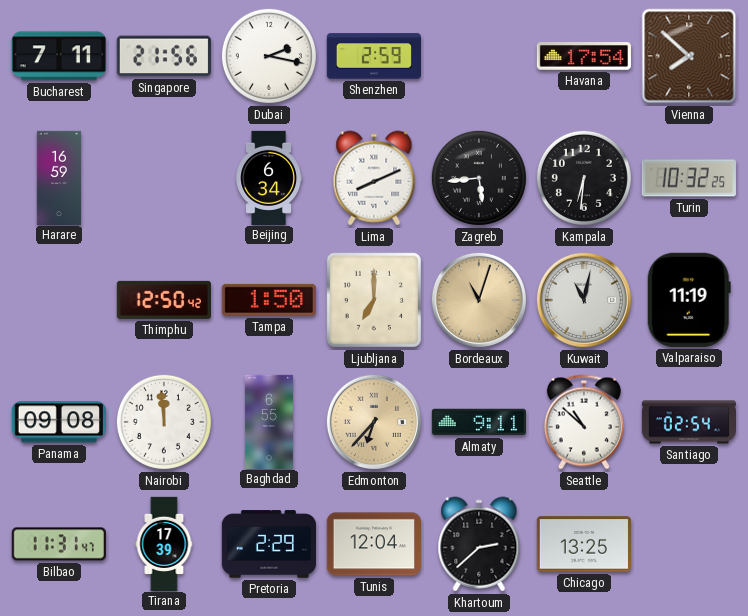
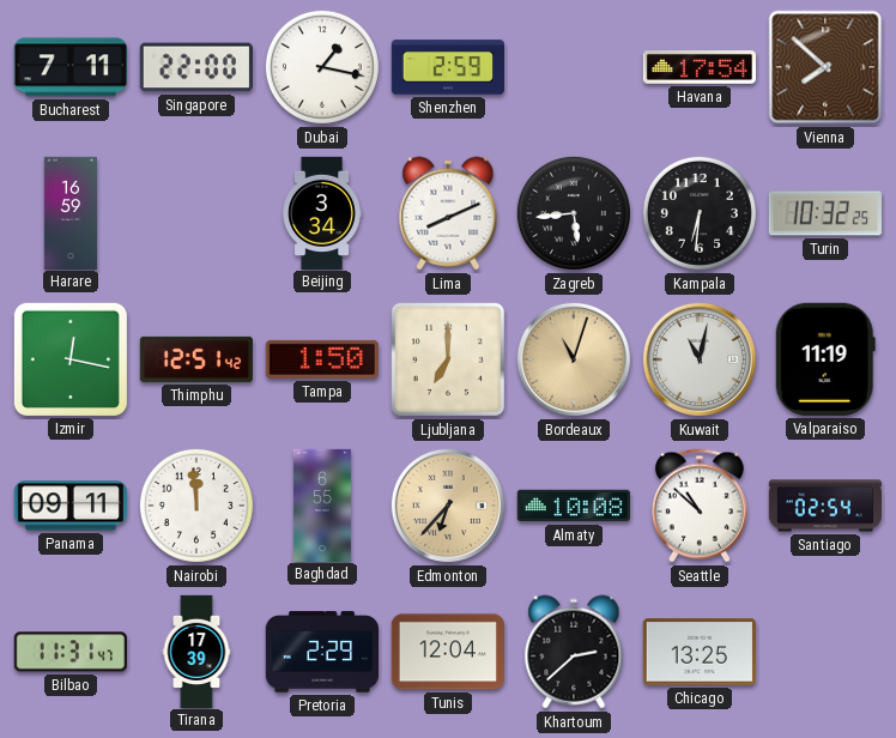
Singapore: 21:56 -> 22:00
Dubai: 2:17 -> 1:17
Beijing: 6:34 -> 3:34
Izmir: none -> 12:17
Thimphu: 12:50 -> 12:51
Panama: 09:08 -> 09:11
Almaty: 9:11 -> 10:08
